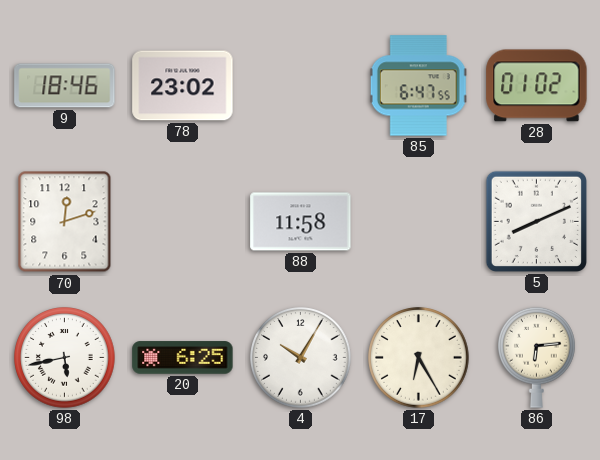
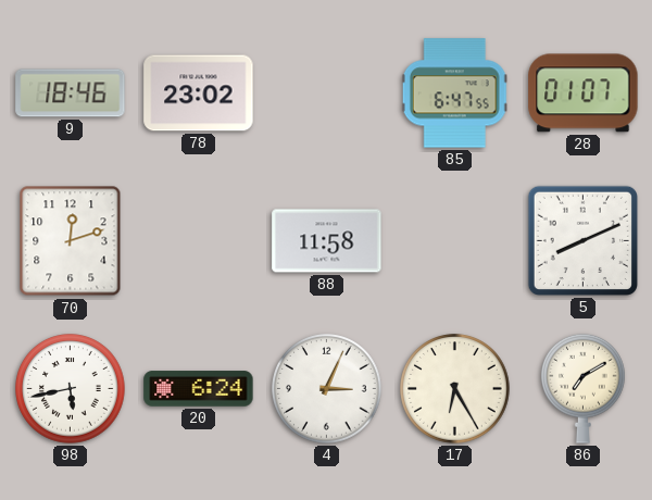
28: 01:02 -> 01:07
20: 6:25 -> 6:24
4: 10:05 -> 3:04
86: 6:14 -> 7:10
